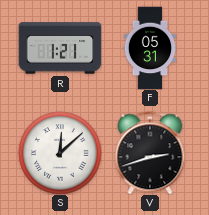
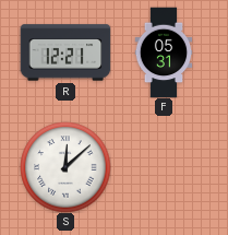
R: 1:21 -> 12:21
V: 2:42 -> none
